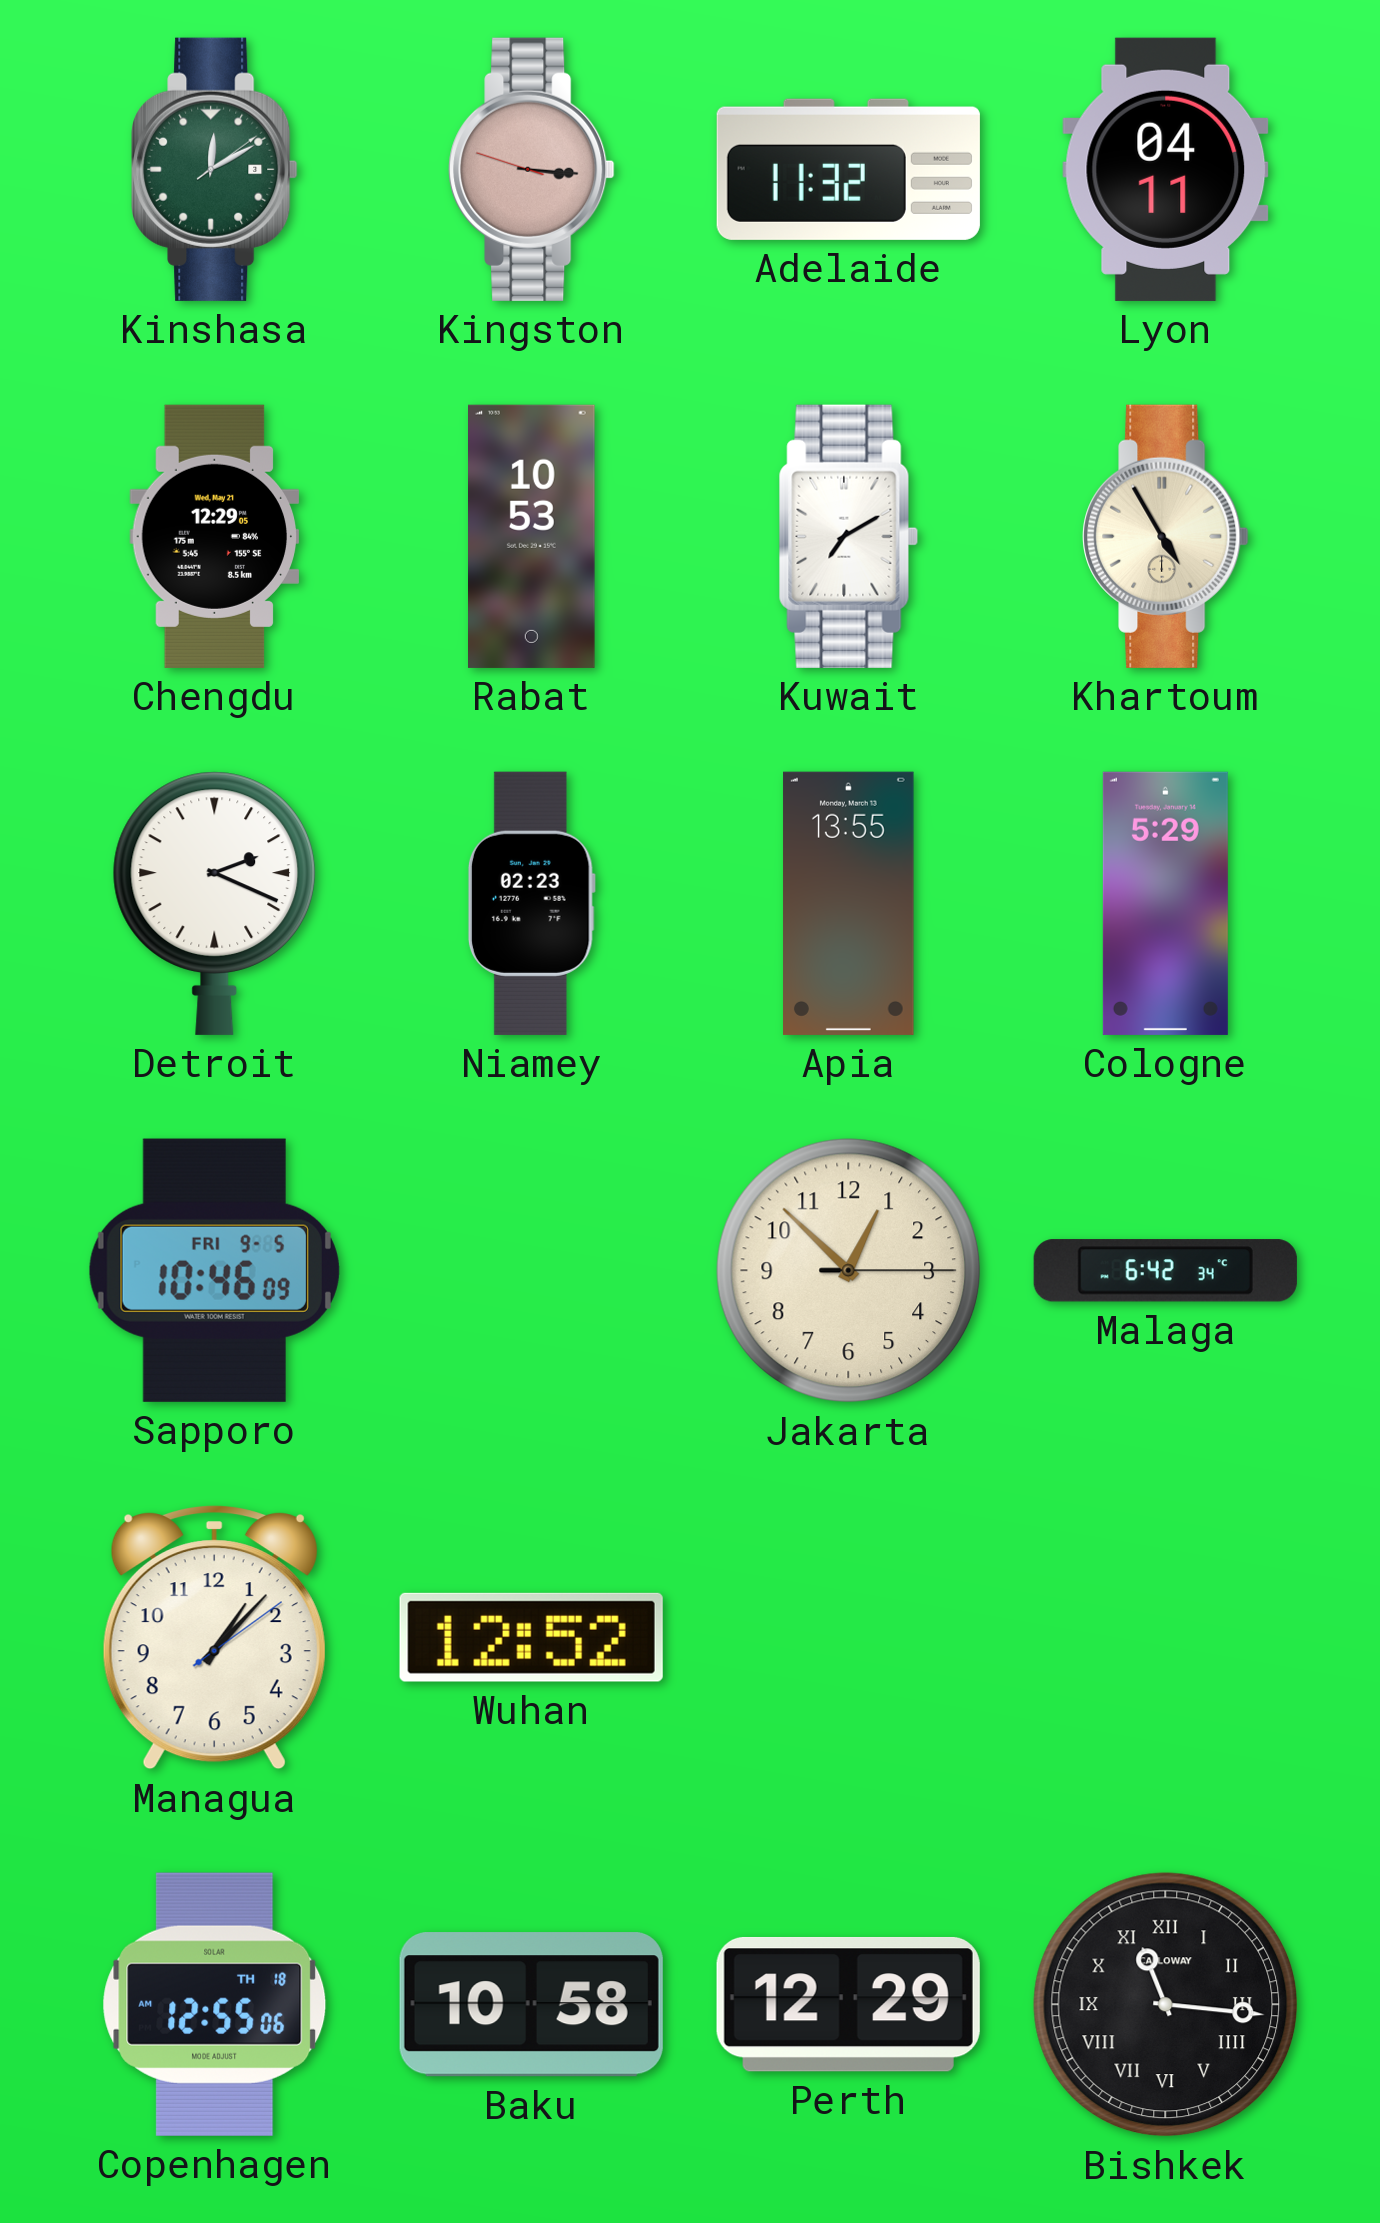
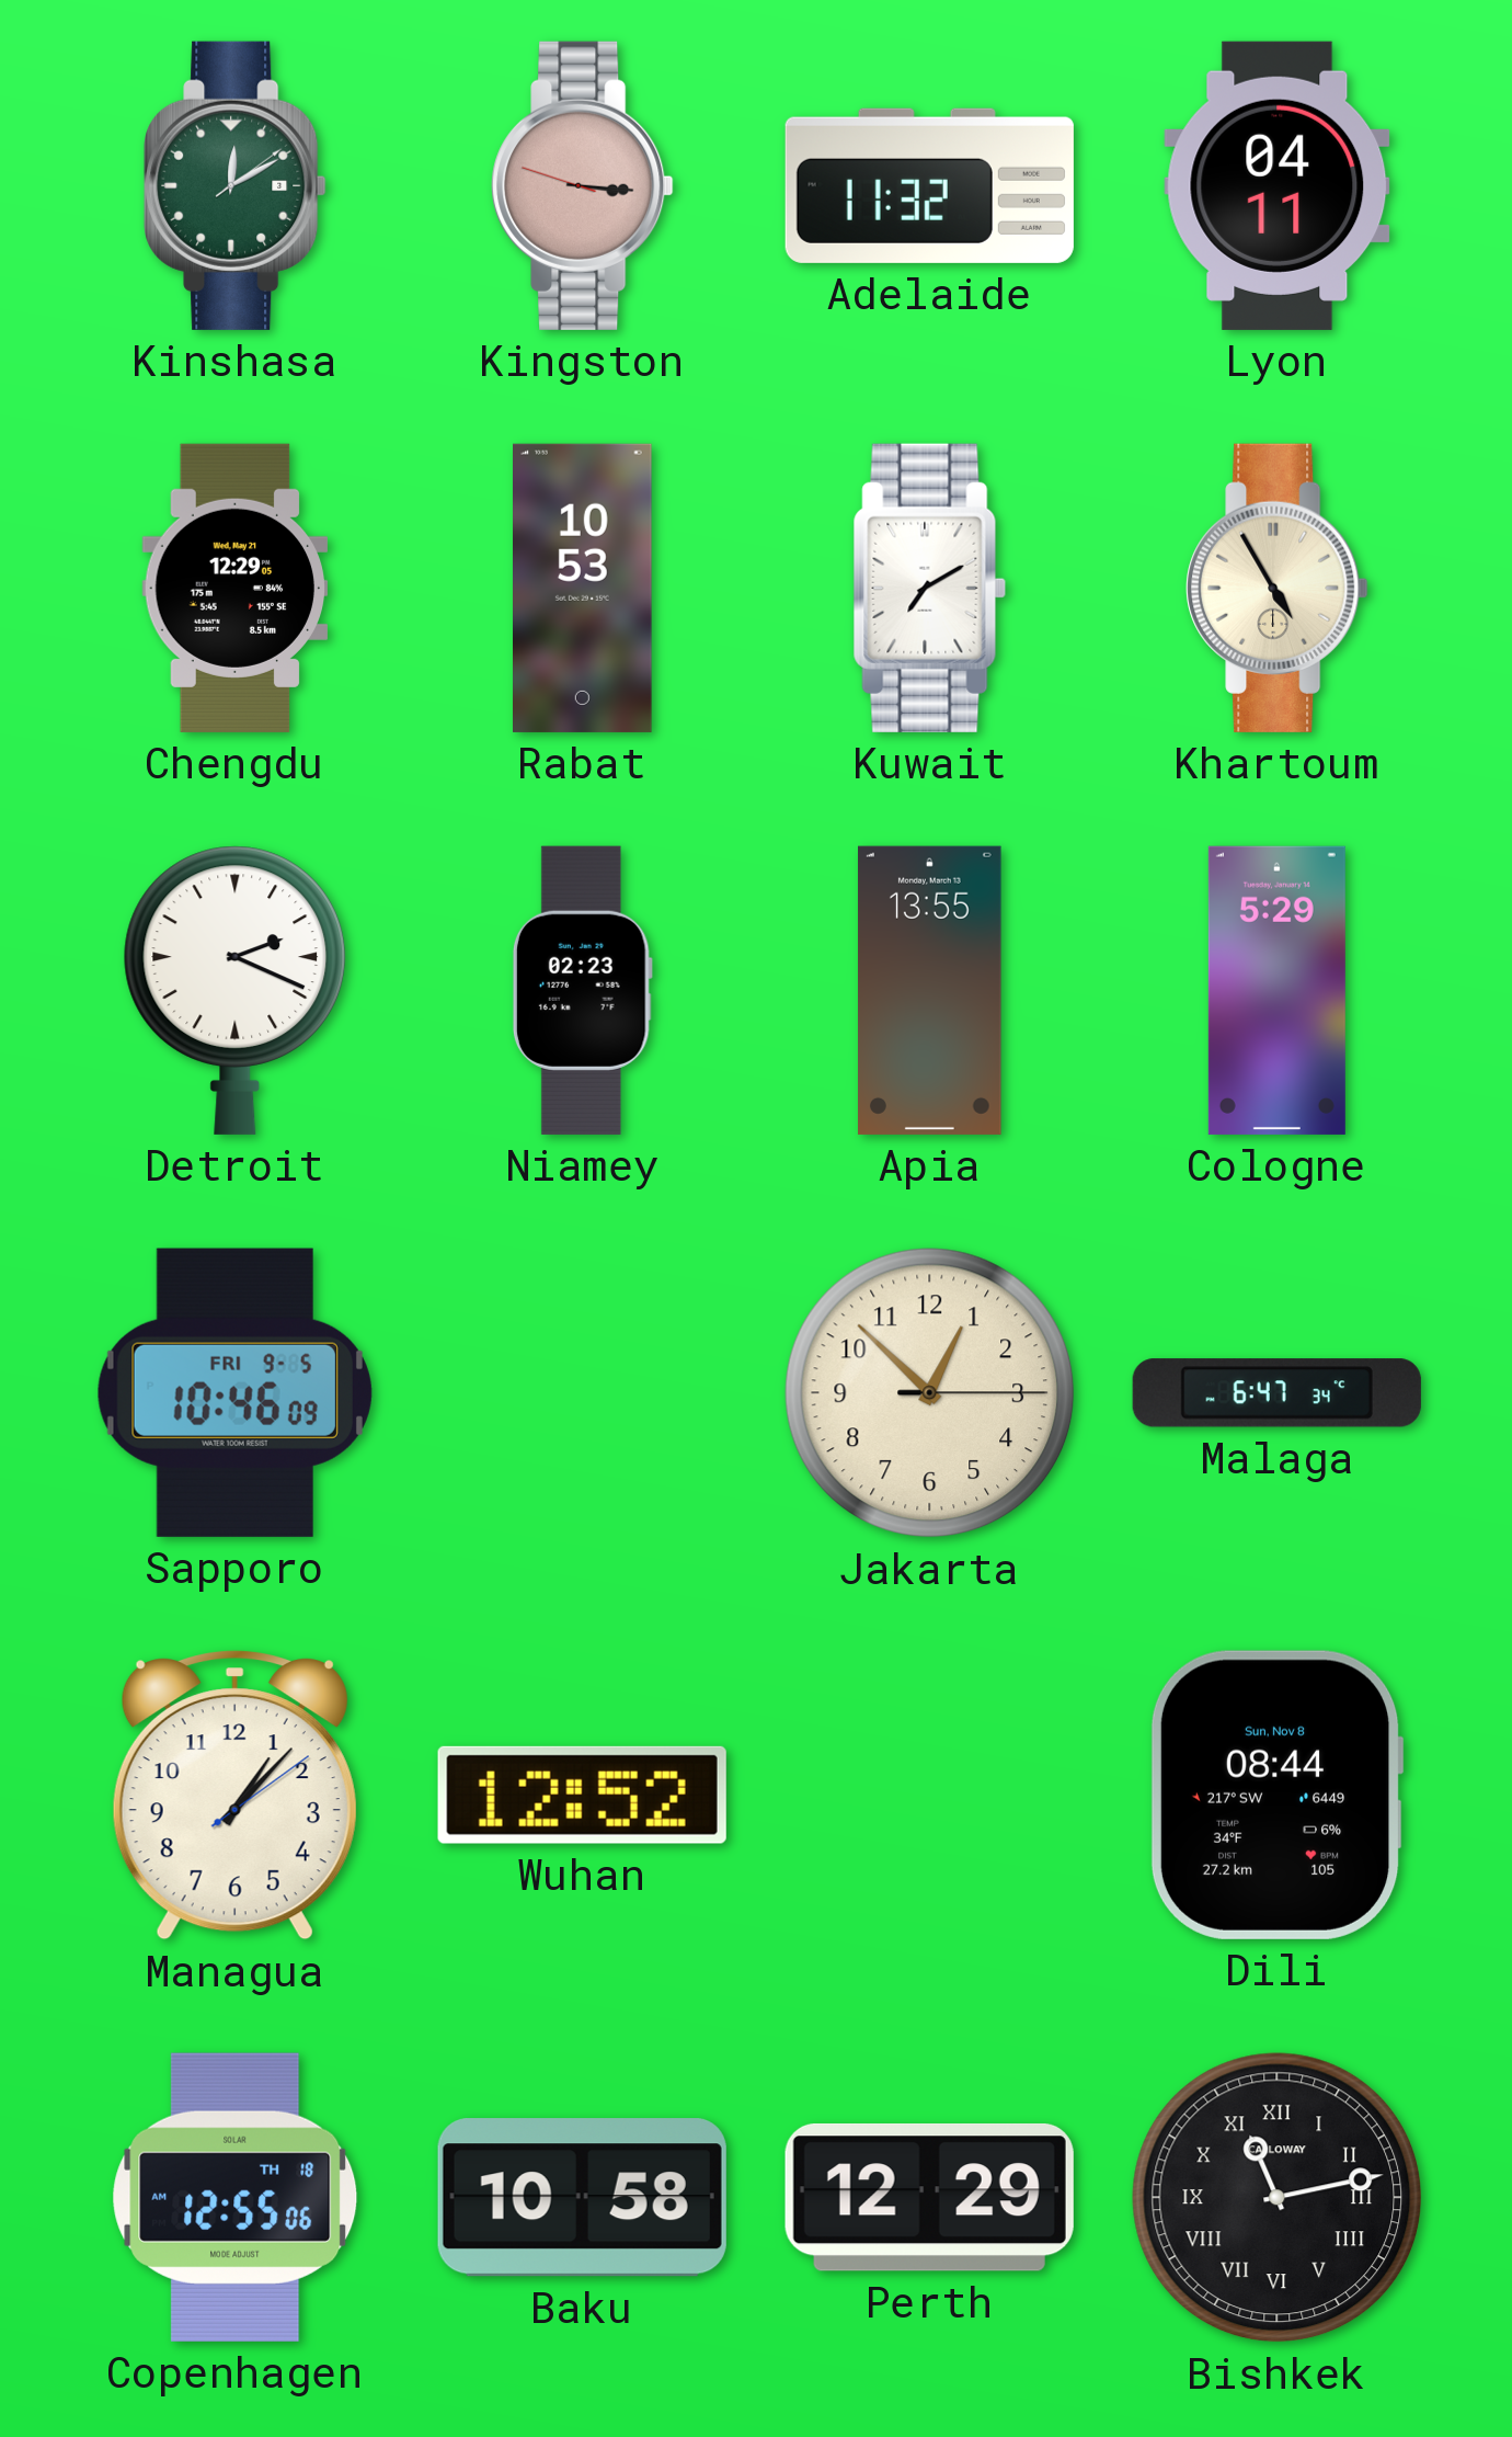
Malaga: 6:42 -> 6:47
Dili: none -> 08:44
Bishkek: 11:16 -> 11:13
